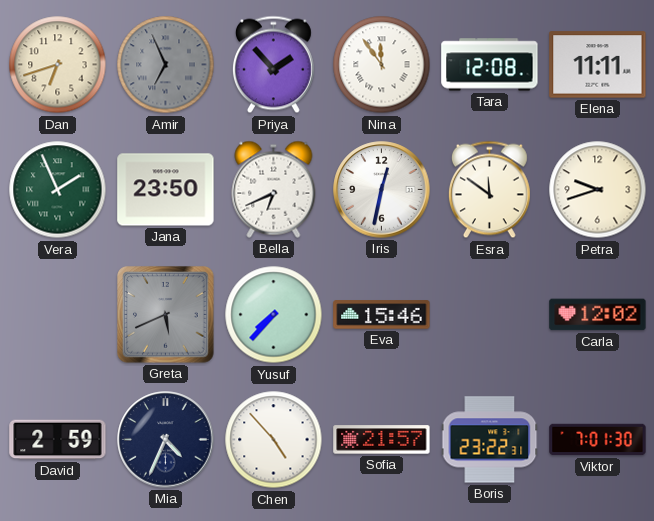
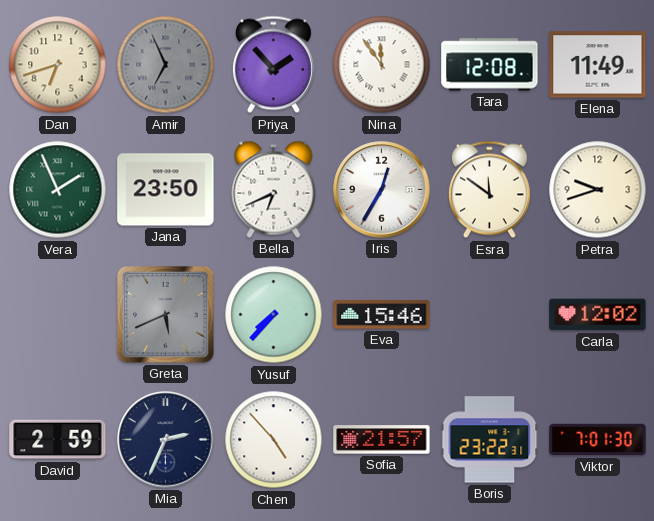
Elena: 11:11 -> 11:49
Iris: 12:32 -> 12:35
Mia: 4:34 -> 2:34
